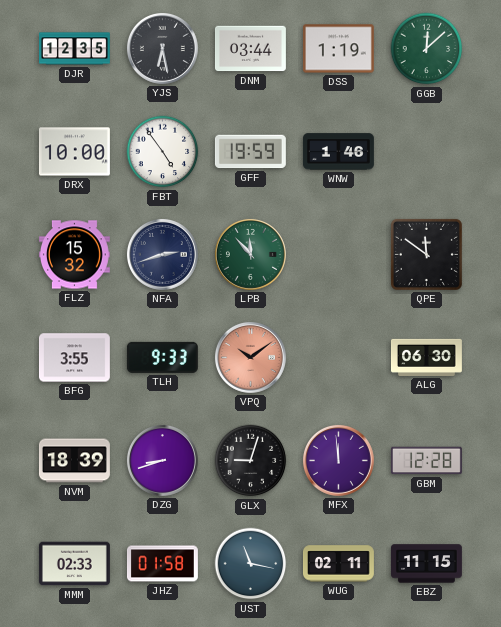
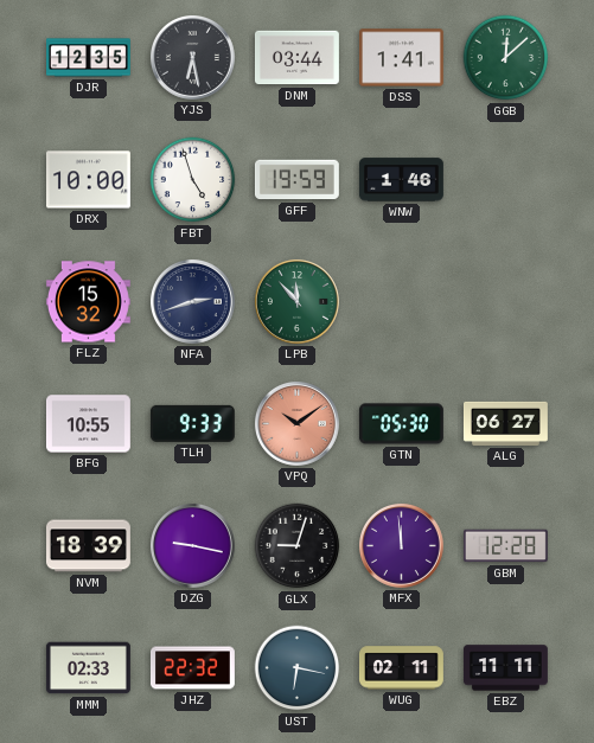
DSS: 1:19 -> 1:41
FBT: 4:54 -> 4:57
QPE: 11:51 -> none
BFG: 3:55 -> 10:55
GTN: none -> 05:30
ALG: 06:30 -> 06:27
DZG: 8:42 -> 9:17
JHZ: 01:58 -> 22:32
UST: 11:17 -> 6:17
EBZ: 11:15 -> 11:11
